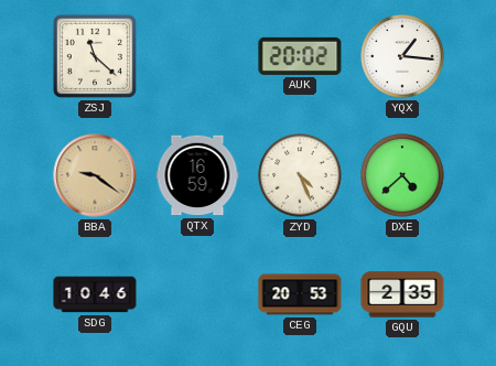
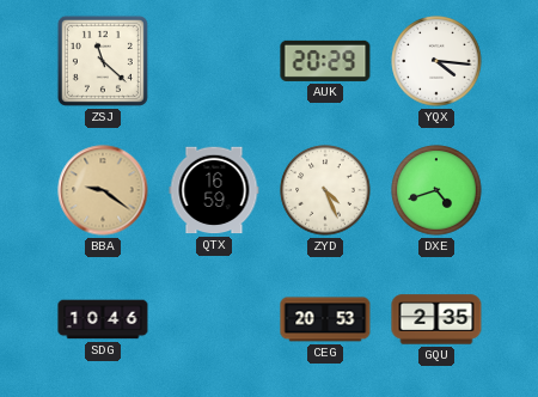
AUK: 20:02 -> 20:29
YQX: 1:16 -> 4:16
DXE: 4:38 -> 4:42
